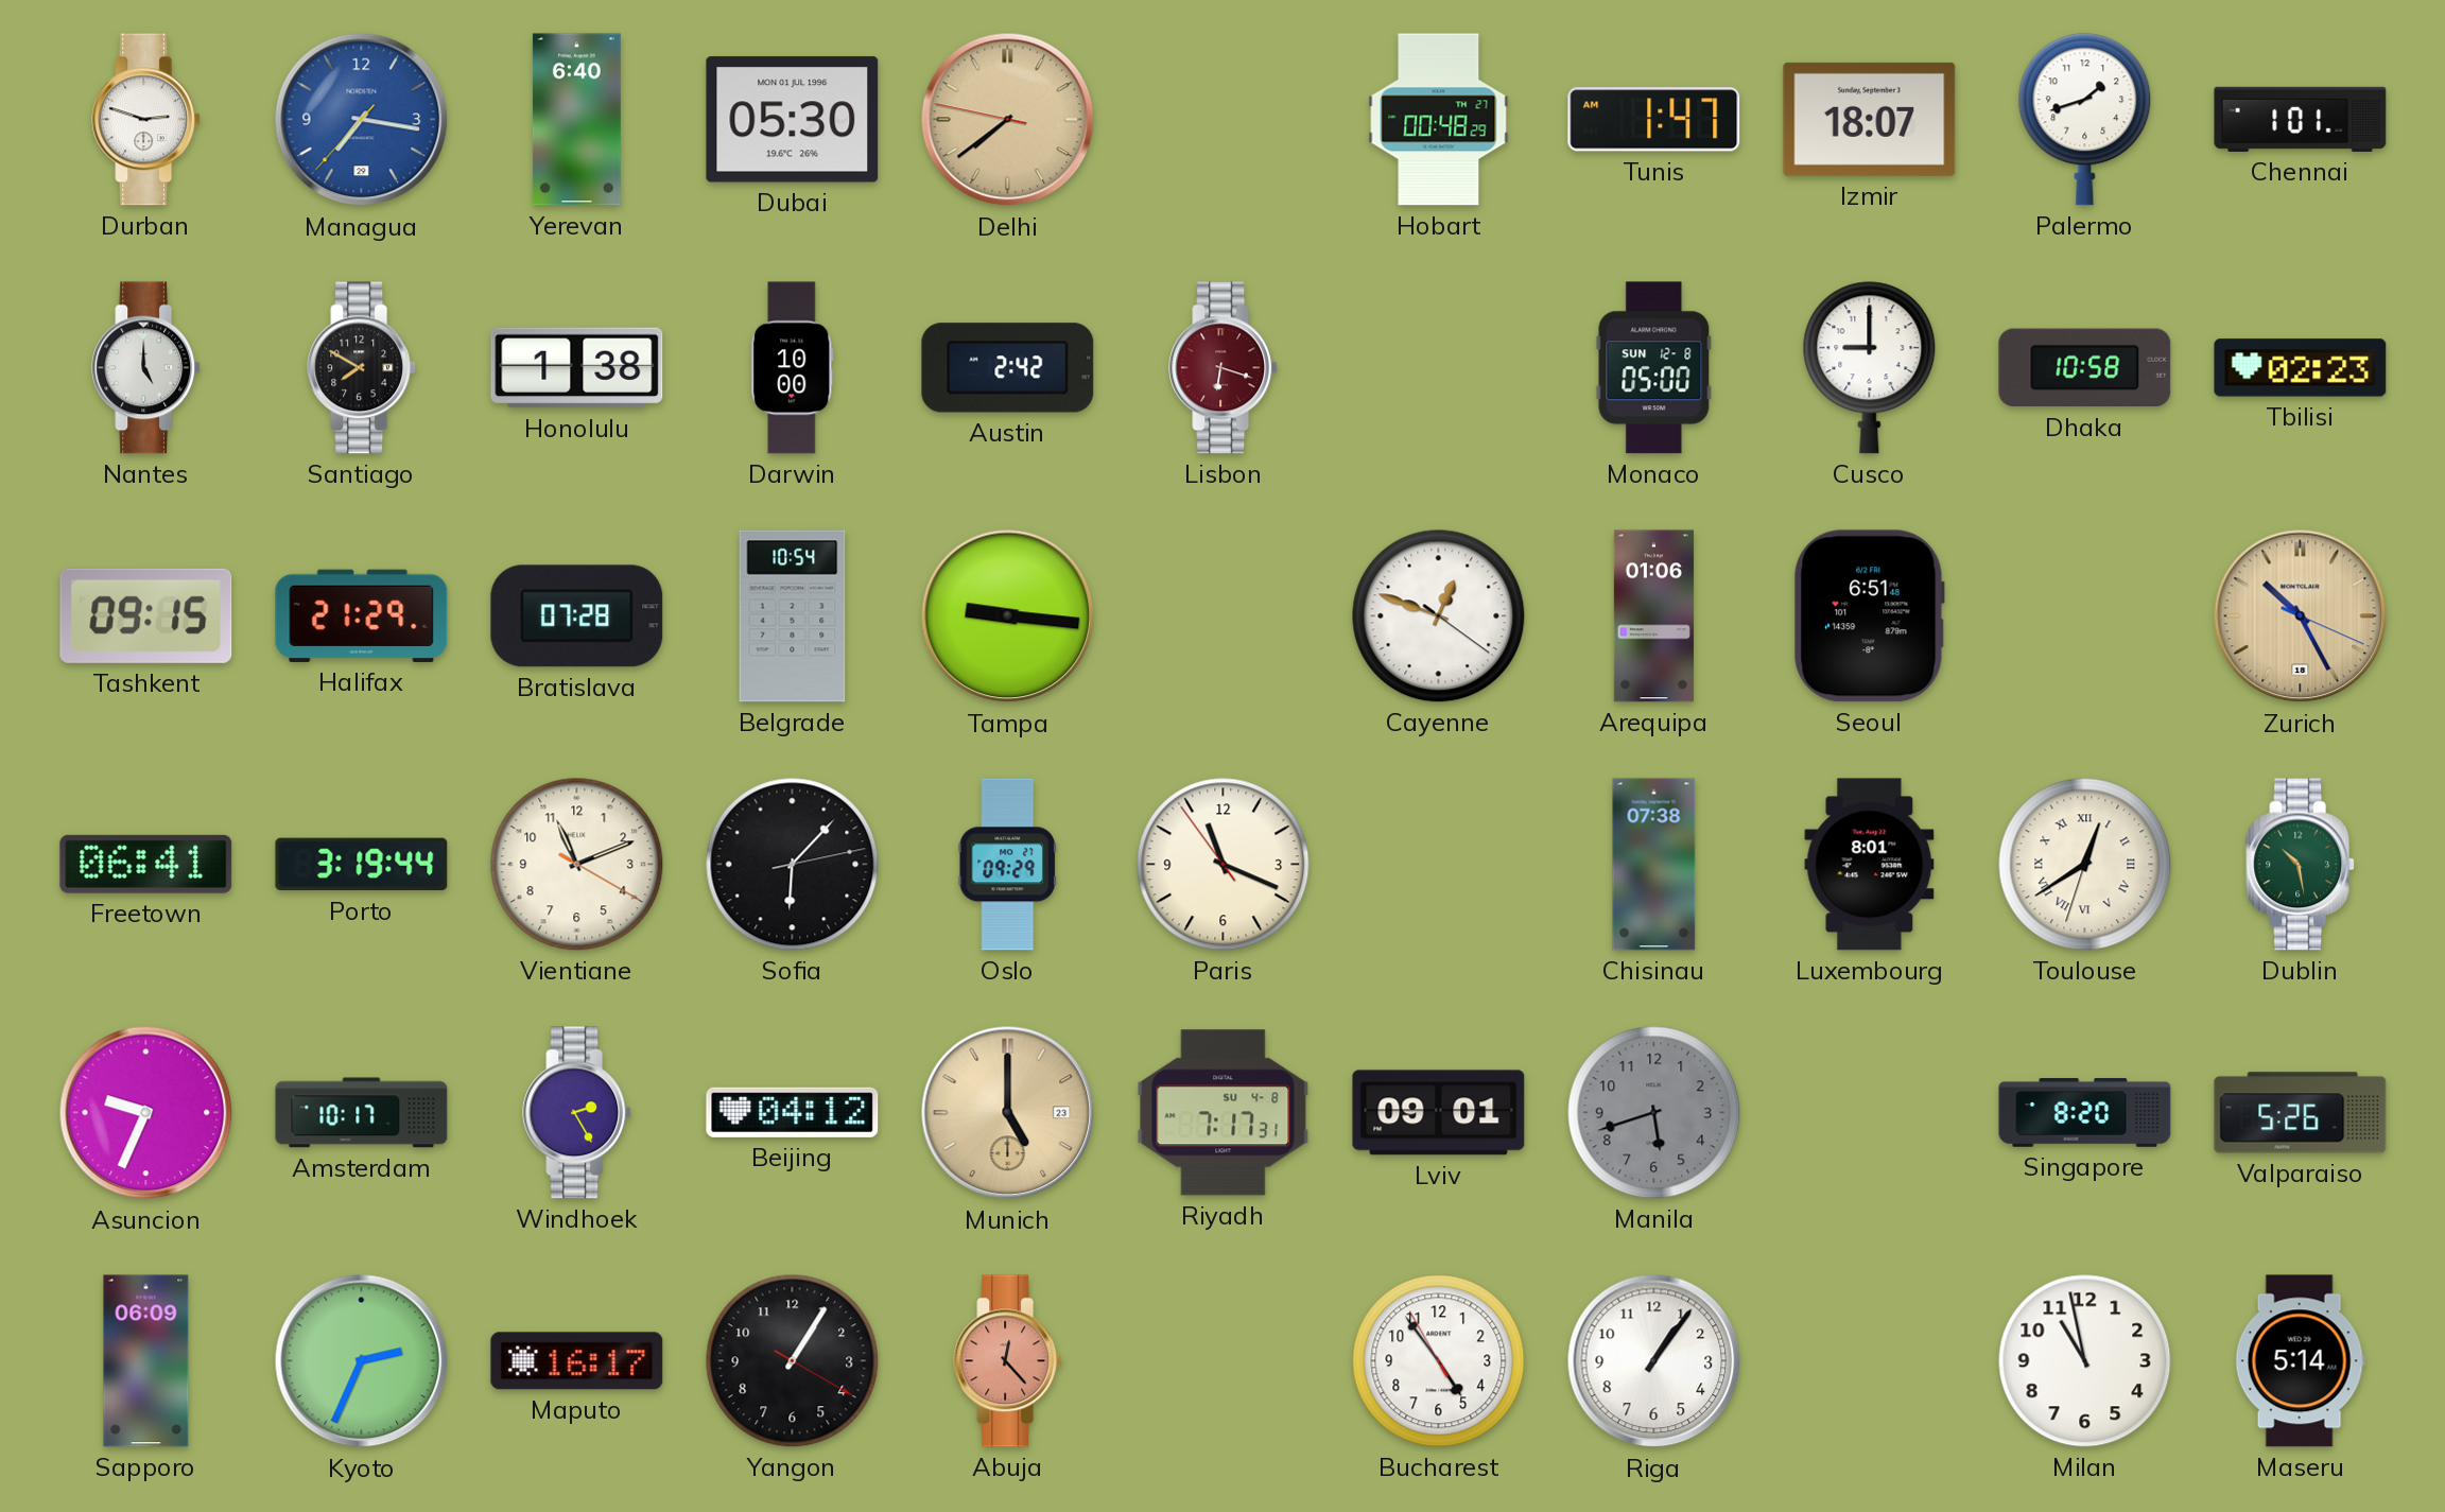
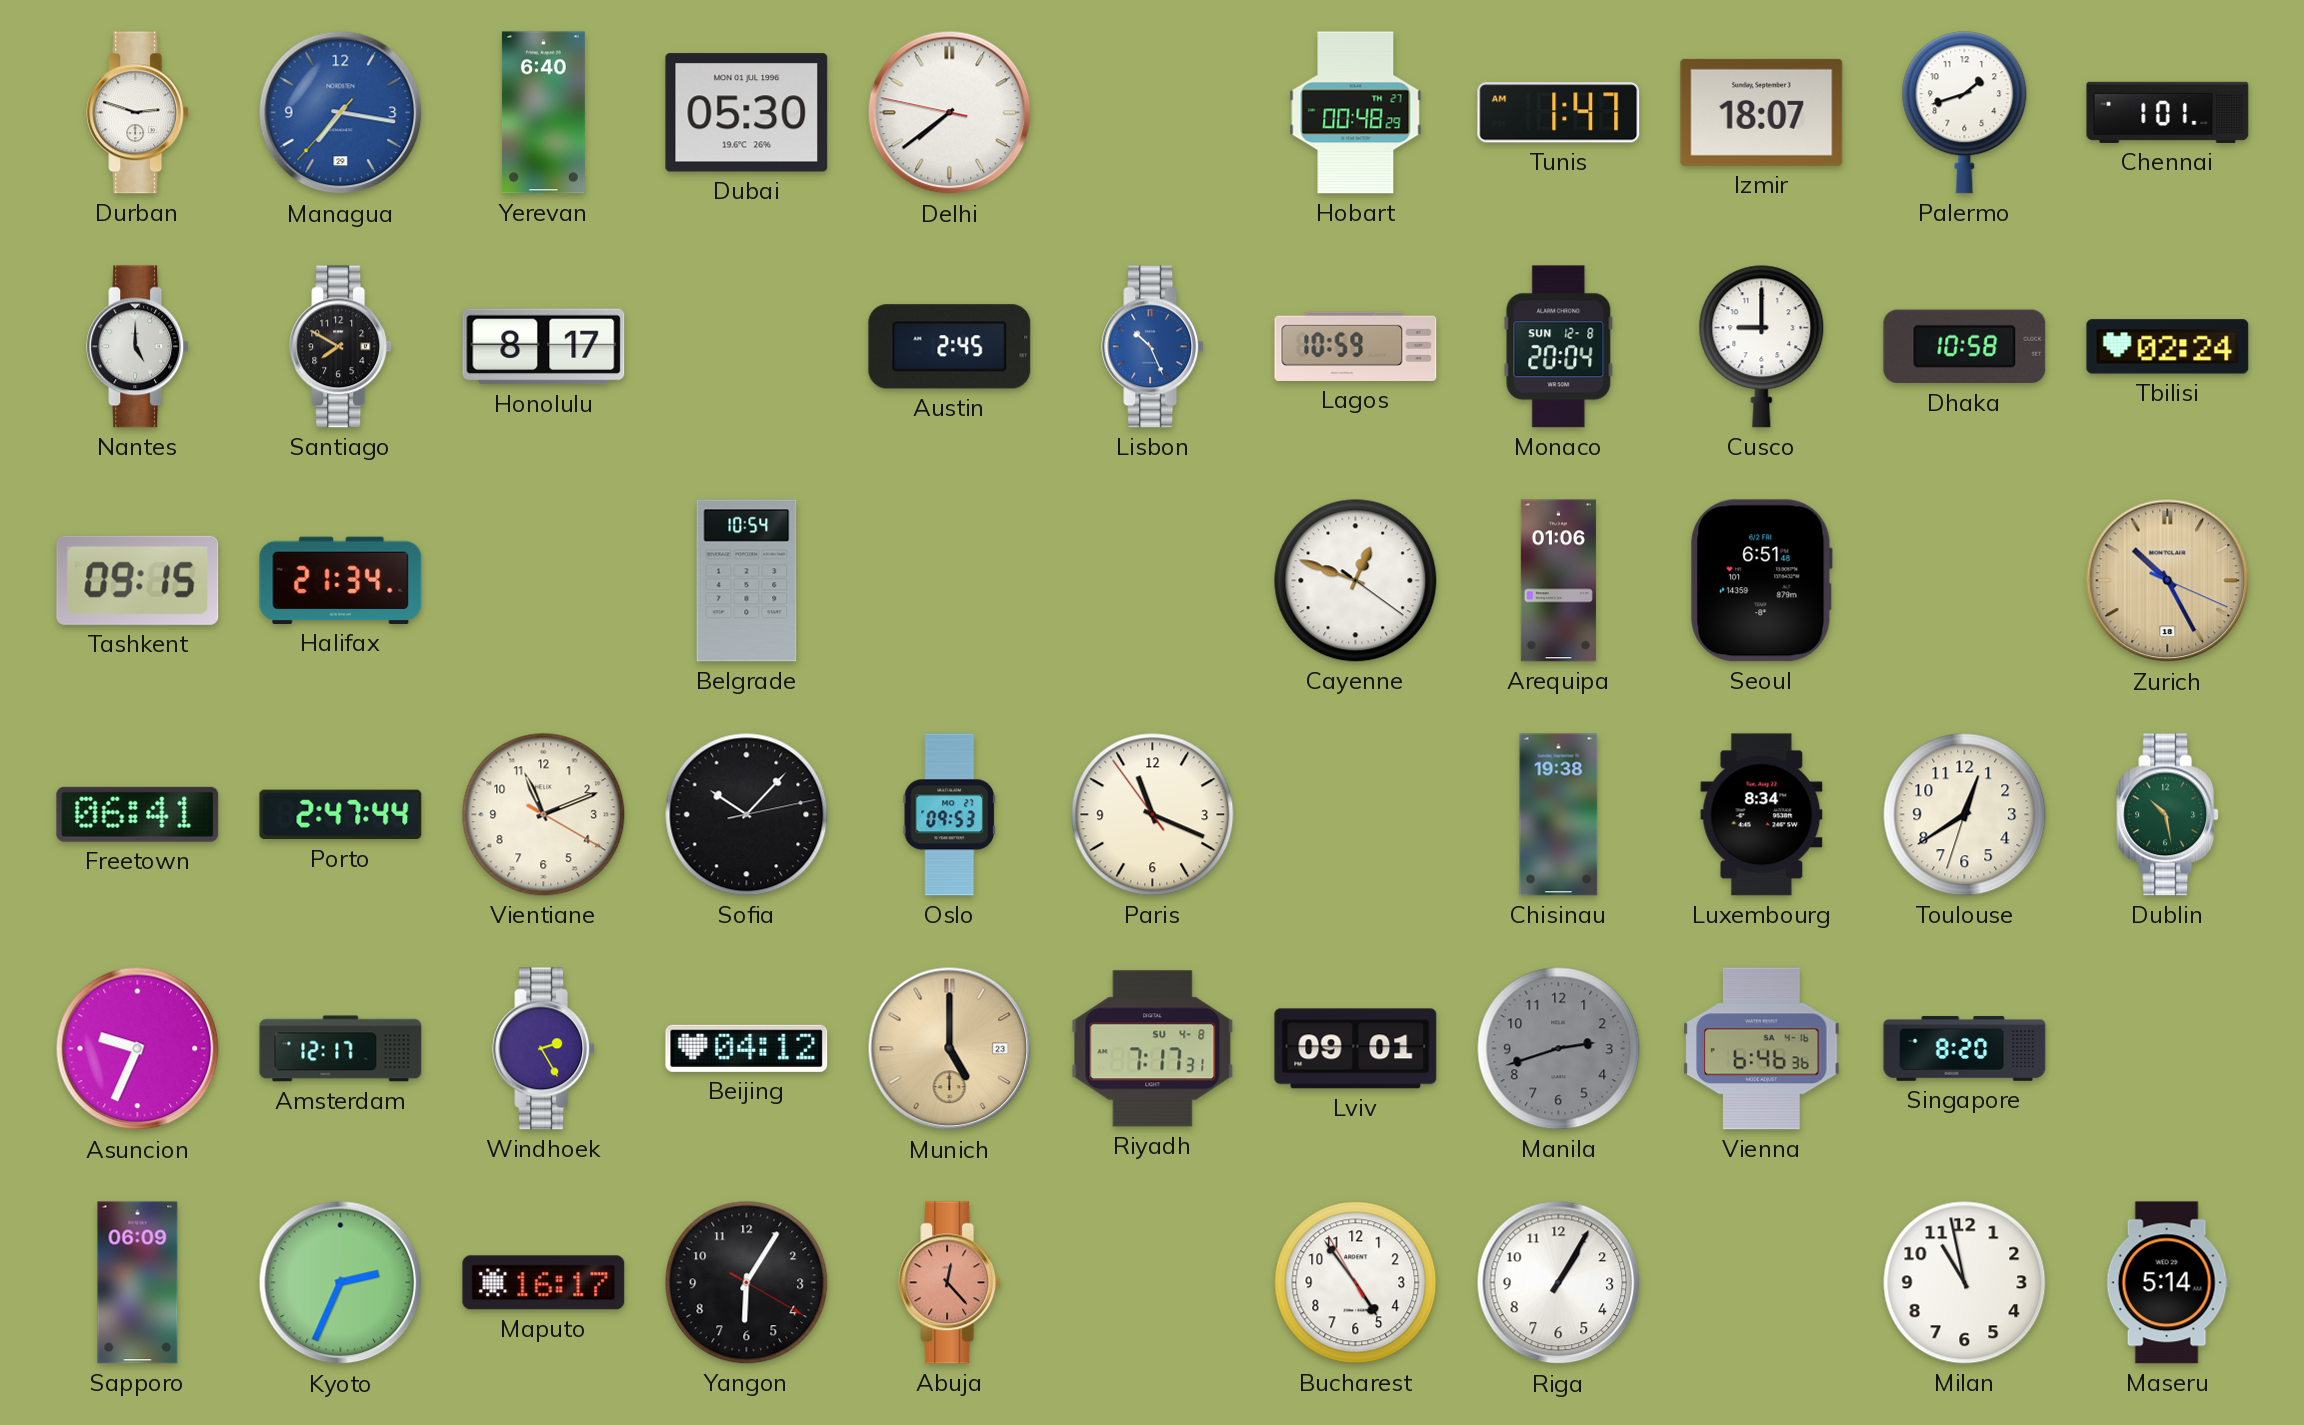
Delhi dial: champagne -> white
Honolulu: 1:38 -> 8:17
Darwin: 10:00 -> none
Austin: 2:42 -> 2:45
Lisbon: 6:18 -> 10:26
Lisbon dial: burgundy -> blue
Lagos: none -> 10:59
Monaco: 05:00 -> 20:04
Tbilisi: 02:23 -> 02:24
Halifax: 21:29 -> 21:34
Bratislava: 07:28 -> none
Tampa: 9:16 -> none
Porto: 3:19 -> 2:47
Sofia: 6:07 -> 10:07
Oslo: 09:29 -> 09:53
Chisinau: 07:38 -> 19:38
Luxembourg: 8:01 -> 8:34
Toulouse numerals: Roman -> Arabic
Amsterdam: 10:17 -> 12:17
Manila: 5:42 -> 2:42
Vienna: none -> 6:46
Valparaiso: 5:26 -> none
Yangon: 1:05 -> 6:05
Riga: 1:06 -> 1:05
